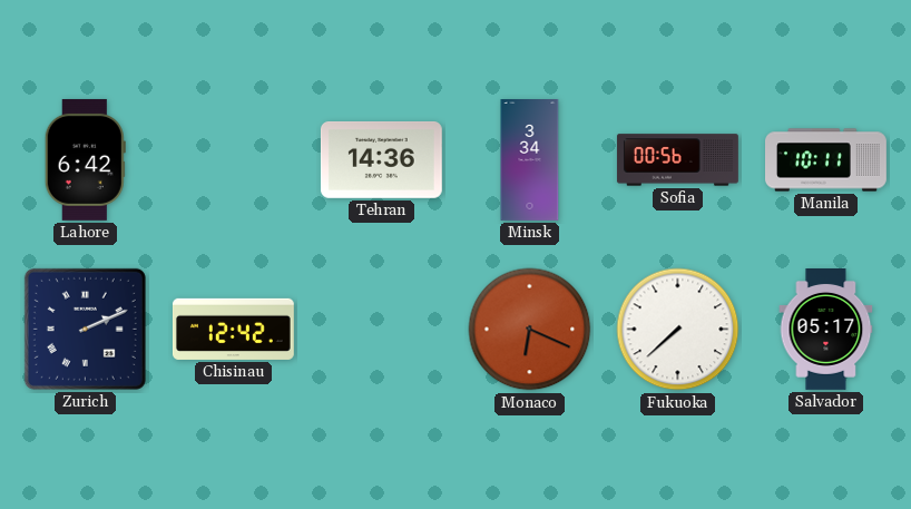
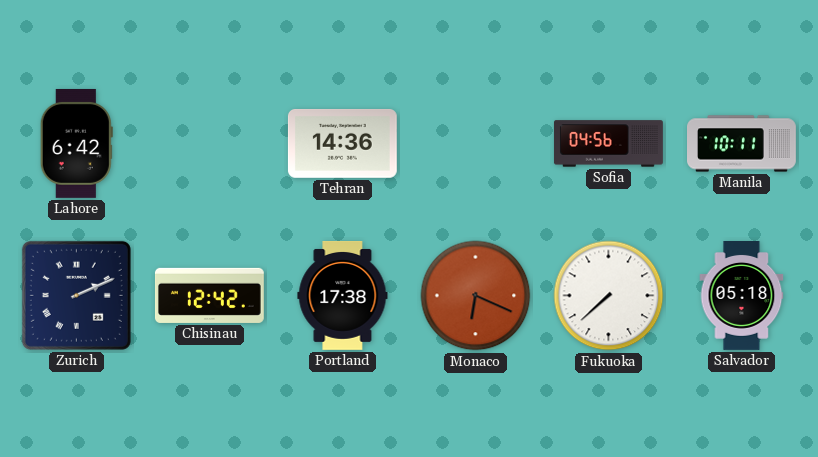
Minsk: 3:34 -> none
Sofia: 00:56 -> 04:56
Portland: none -> 17:38
Salvador: 05:17 -> 05:18
